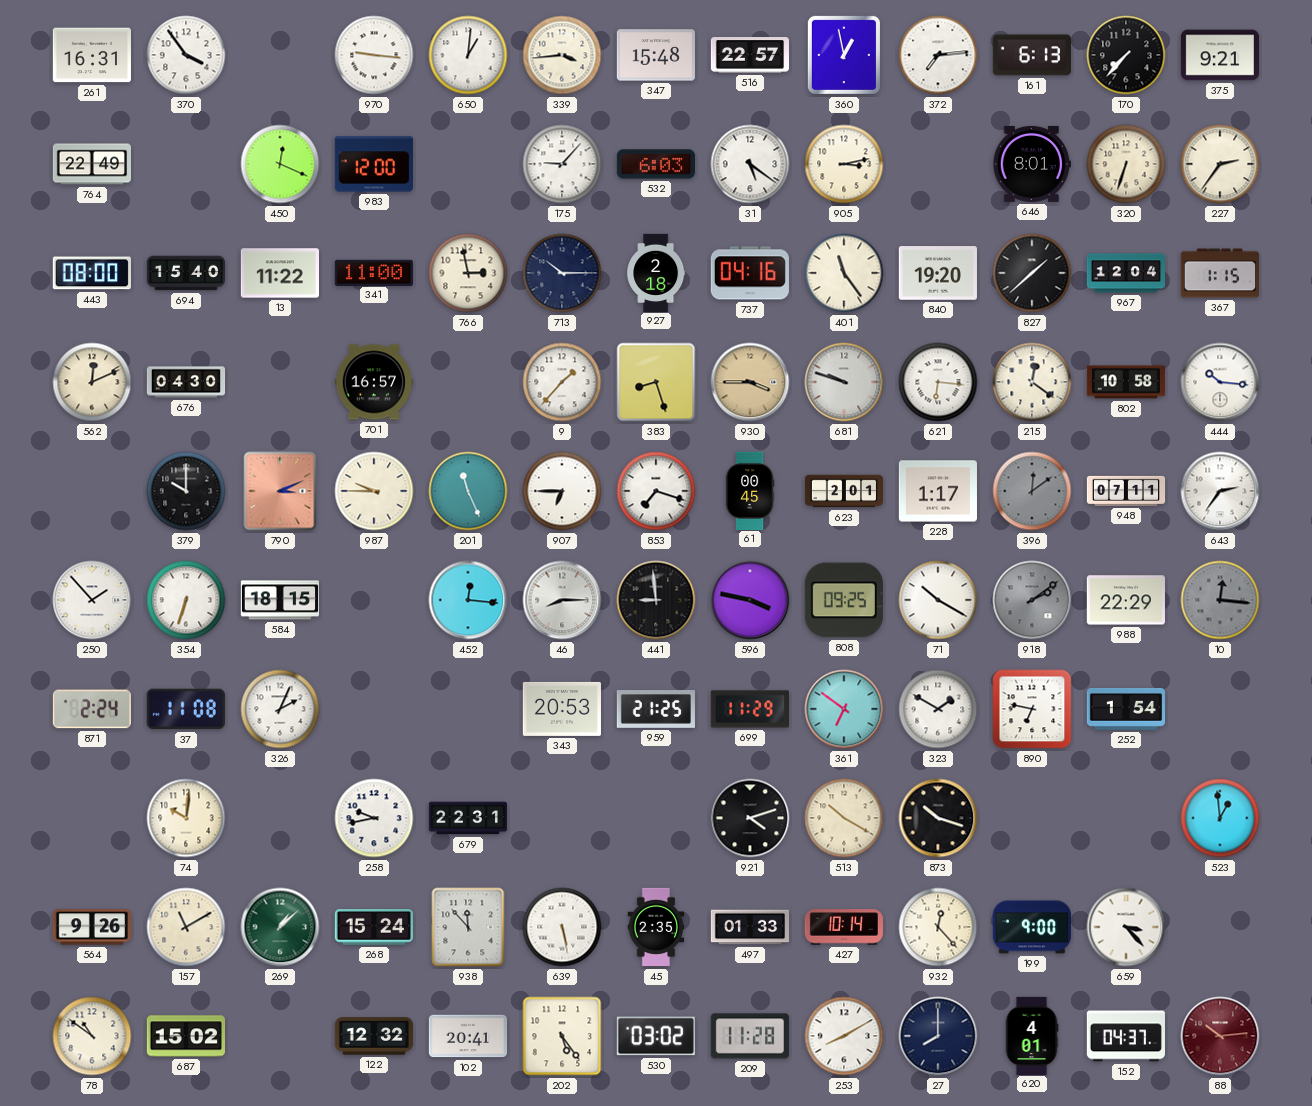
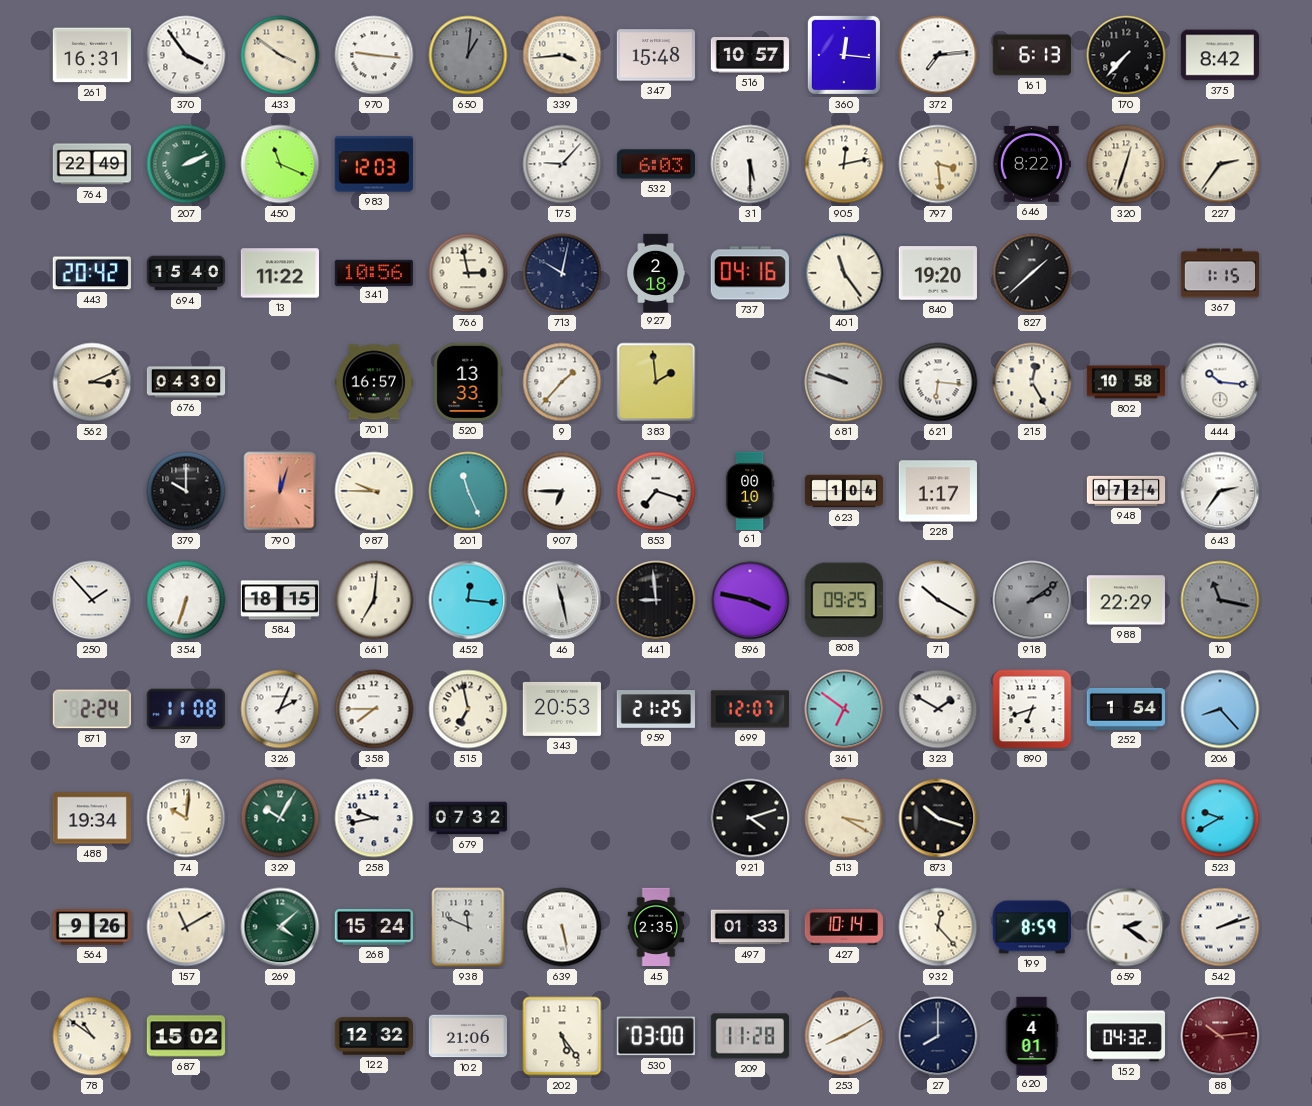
433: none -> 3:51
650 dial: white -> grey
516: 22:57 -> 10:57
360: 12:58 -> 12:16
375: 9:21 -> 8:42
207: none -> 2:11
450: 12:19 -> 11:19
983: 12:00 -> 12:03
31: 5:21 -> 5:30
905: 3:13 -> 12:13
797: none -> 3:29
646: 8:01 -> 8:22
320: 6:33 -> 12:33
443: 08:00 -> 20:42
341: 11:00 -> 10:56
713: 10:15 -> 10:02
967: 12:04 -> none
562: 12:11 -> 3:11
520: none -> 13:33
383: 8:27 -> 1:59
930: 3:45 -> none
215: 12:21 -> 12:25
790: 3:11 -> 12:03
61: 00:45 -> 00:10
623: 2:01 -> 1:04
396: 12:09 -> none
948: 07:11 -> 07:24
661: none -> 7:01
46: 8:15 -> 11:28
10: 12:16 -> 11:17
358: none -> 7:45
515: none -> 6:58
699: 11:29 -> 12:07
890: 6:47 -> 6:42
206: none -> 8:23
488: none -> 19:34
329: none -> 10:05
679: 22:31 -> 07:32
513: 10:20 -> 3:20
523: 12:59 -> 9:40
269: 1:08 -> 4:08
938: 11:53 -> 11:49
199: 9:00 -> 8:59
659: 3:23 -> 2:21
542: none -> 2:12
102: 20:41 -> 21:06
530: 03:02 -> 03:00
152: 04:37 -> 04:32
